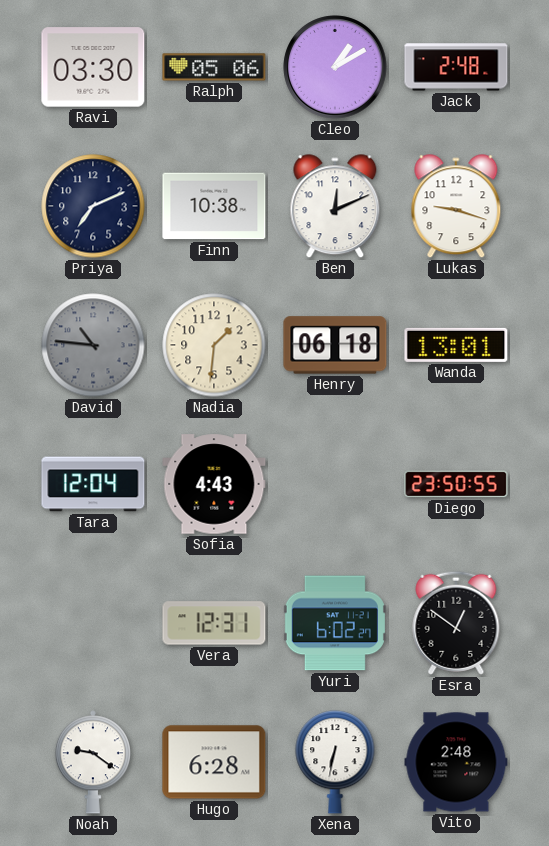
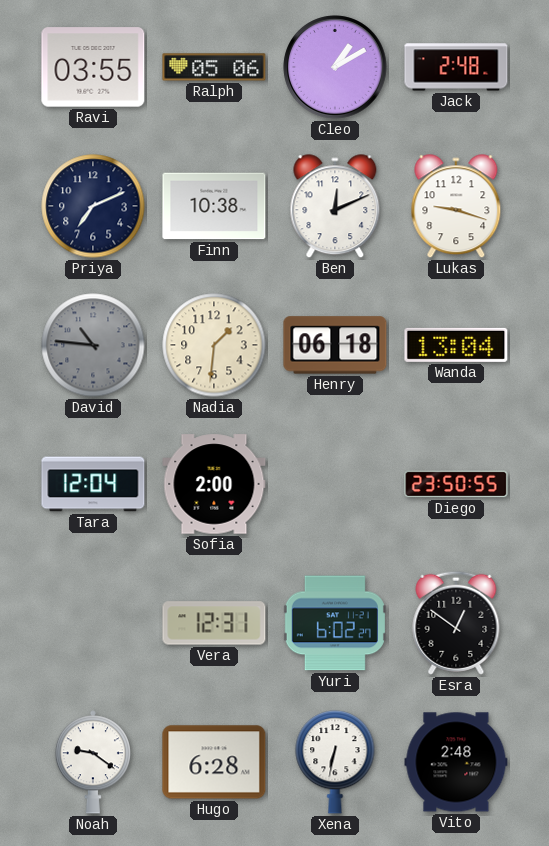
Ravi: 03:30 -> 03:55
Wanda: 13:01 -> 13:04
Sofia: 4:43 -> 2:00
